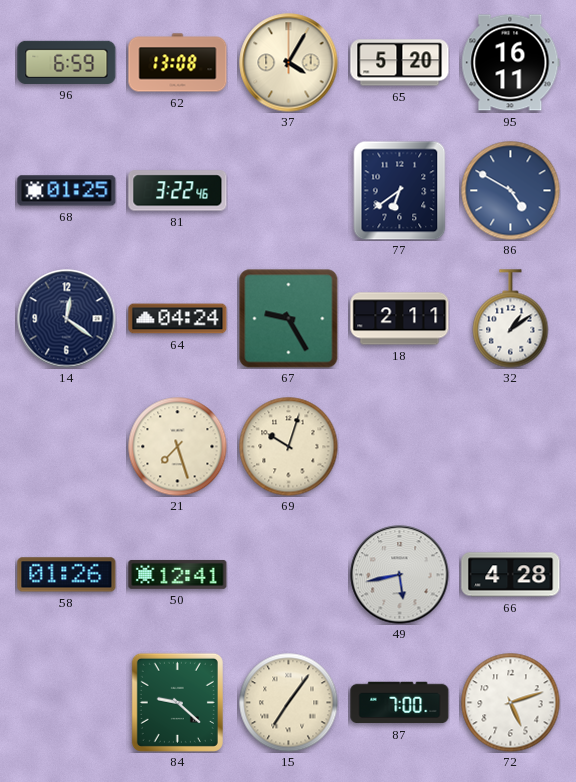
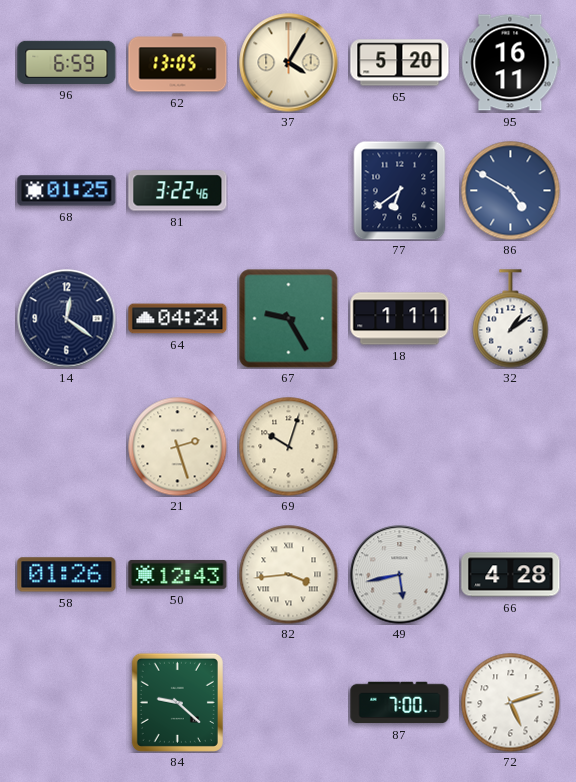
62: 13:08 -> 13:05
18: 2:11 -> 1:11
21: 7:27 -> 2:27
50: 12:41 -> 12:43
82: none -> 3:44
15: 7:06 -> none
